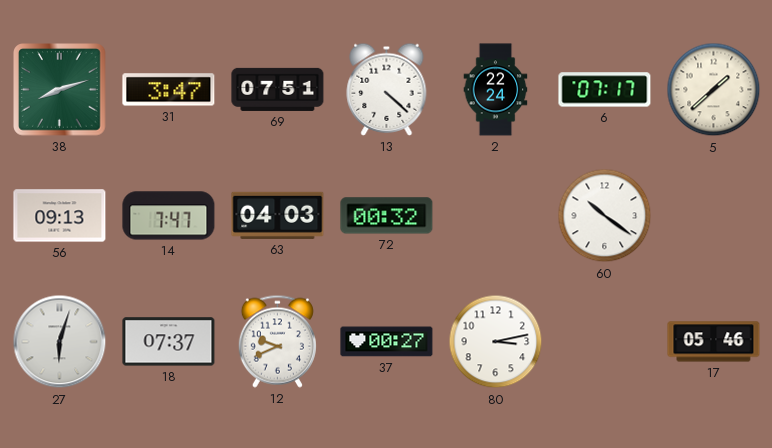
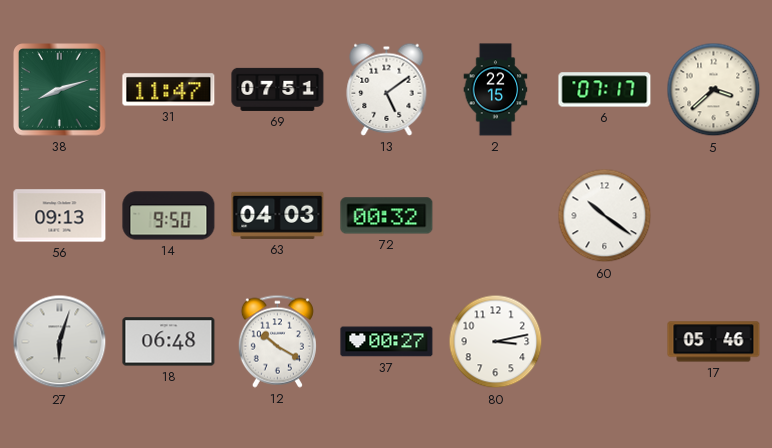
31: 3:47 -> 11:47
13: 4:22 -> 5:09
2: 22:24 -> 22:15
5: 1:38 -> 3:38
14: 7:47 -> 9:50
18: 07:37 -> 06:48
12: 9:41 -> 10:20
